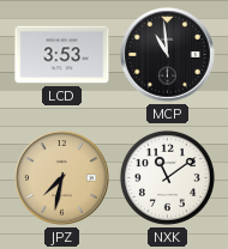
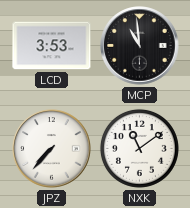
JPZ: 7:32 -> 7:37
JPZ dial: champagne -> white
